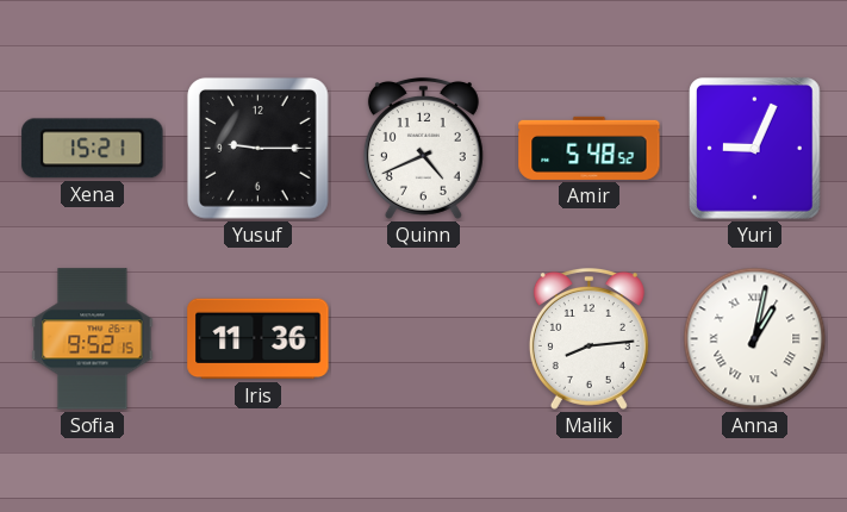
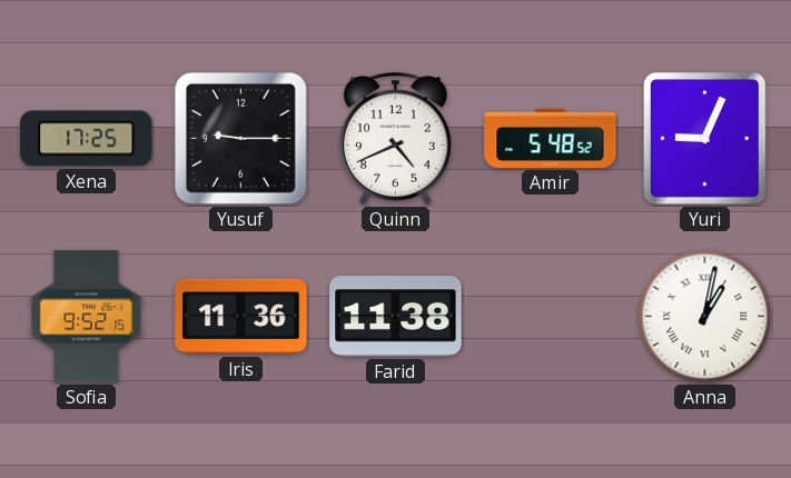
Xena: 15:21 -> 17:25
Farid: none -> 11:38
Malik: 8:14 -> none
